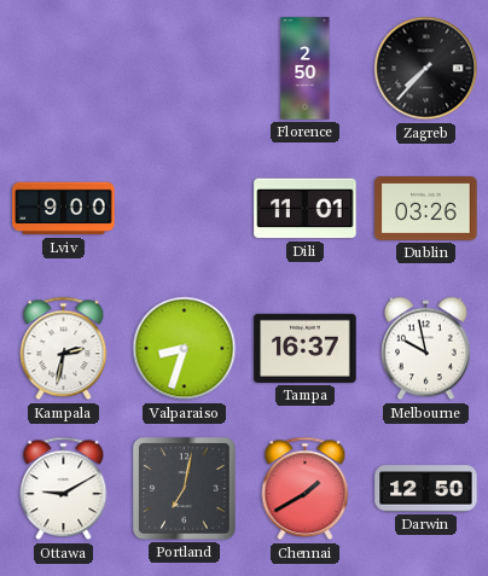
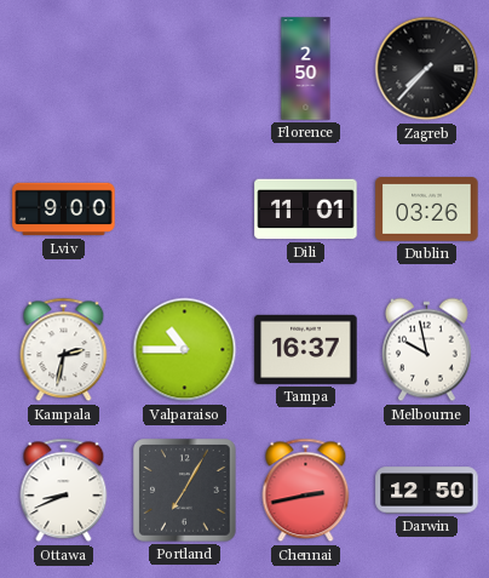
Valparaiso: 8:33 -> 10:45
Ottawa: 9:10 -> 8:41
Portland: 7:02 -> 7:05
Chennai: 1:40 -> 2:43
